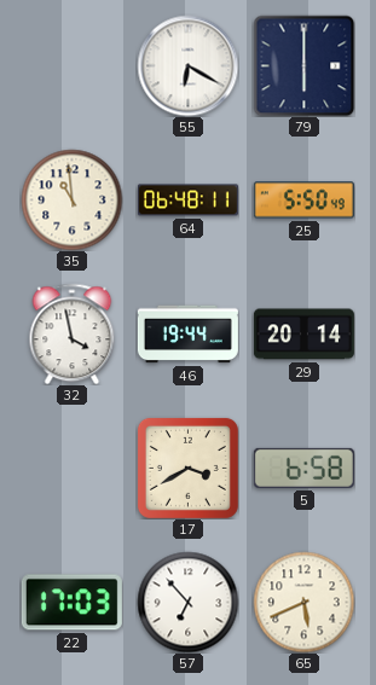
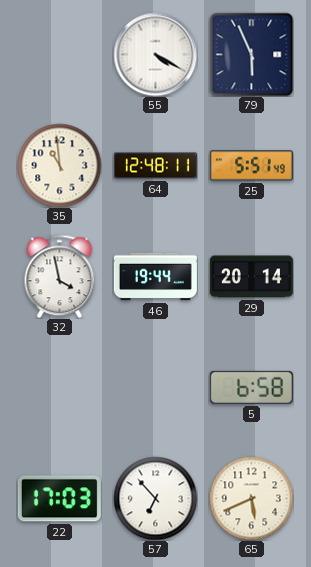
55: 6:20 -> 4:20
79: 6:00 -> 5:56
64: 06:48 -> 12:48
25: 5:50 -> 5:51
17: 3:40 -> none
